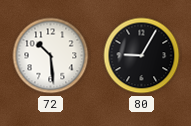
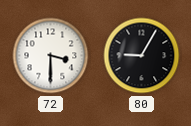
72: 10:29 -> 3:30
